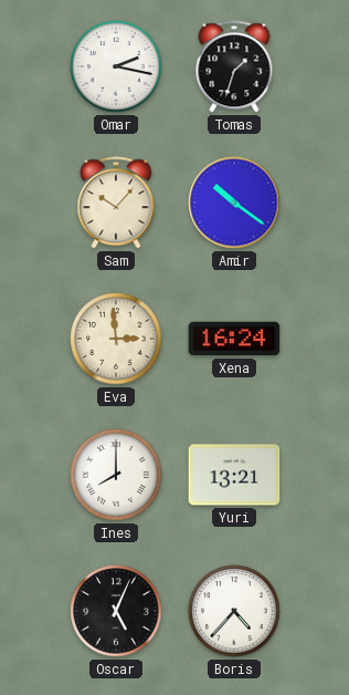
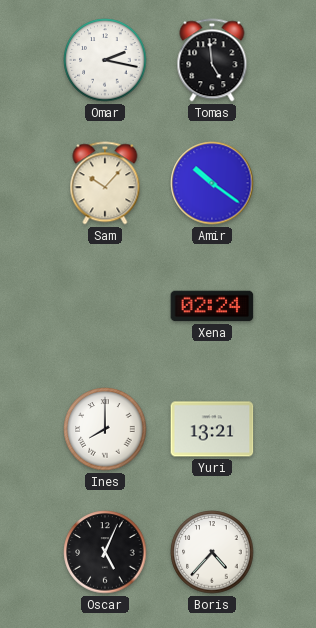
Tomas: 1:33 -> 4:59
Eva: 2:59 -> none
Xena: 16:24 -> 02:24
